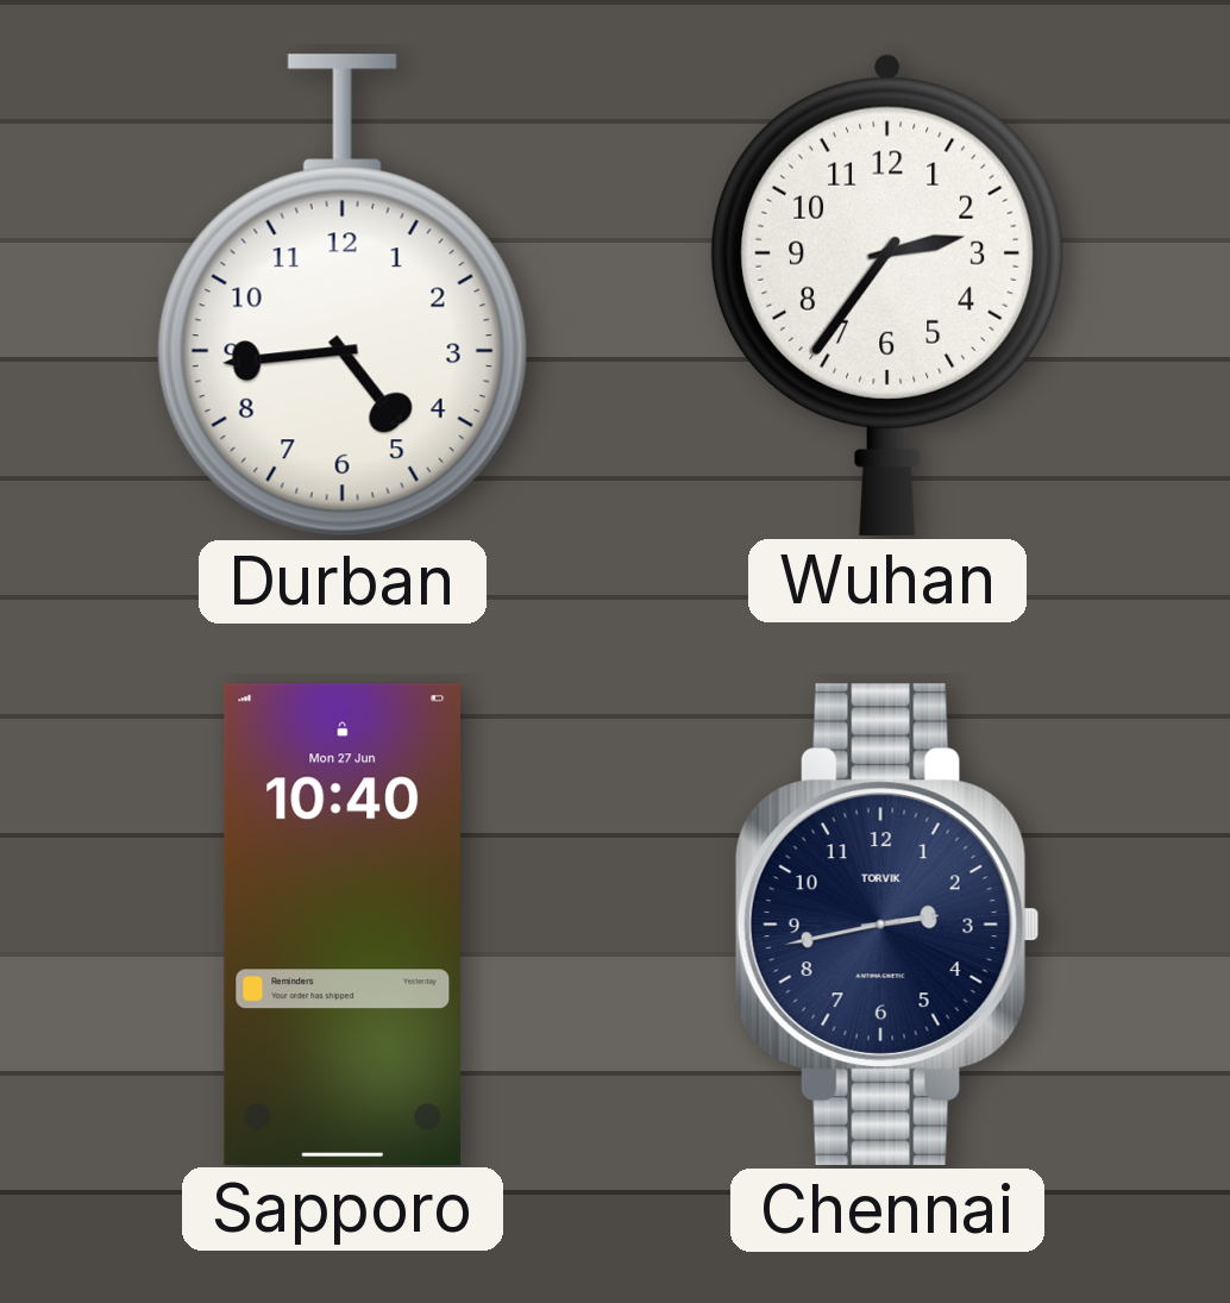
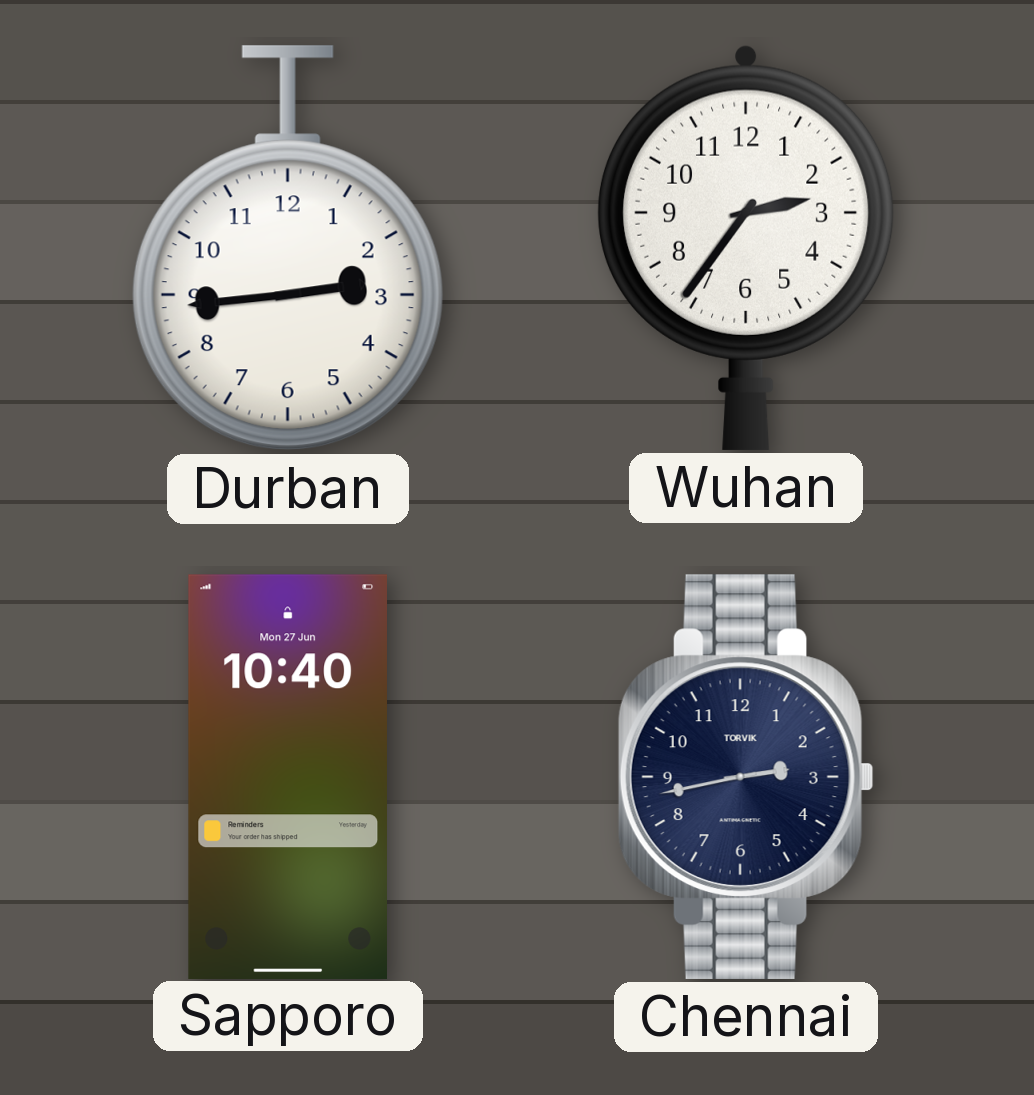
Durban: 4:44 -> 2:44
